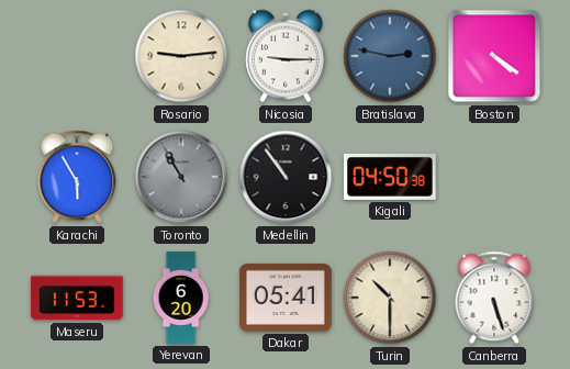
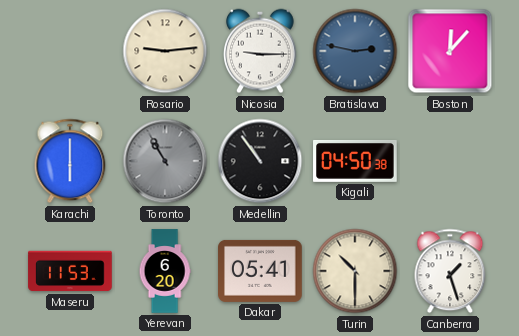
Boston: 4:21 -> 12:07
Karachi: 5:55 -> 6:00
Canberra: 5:27 -> 1:27
